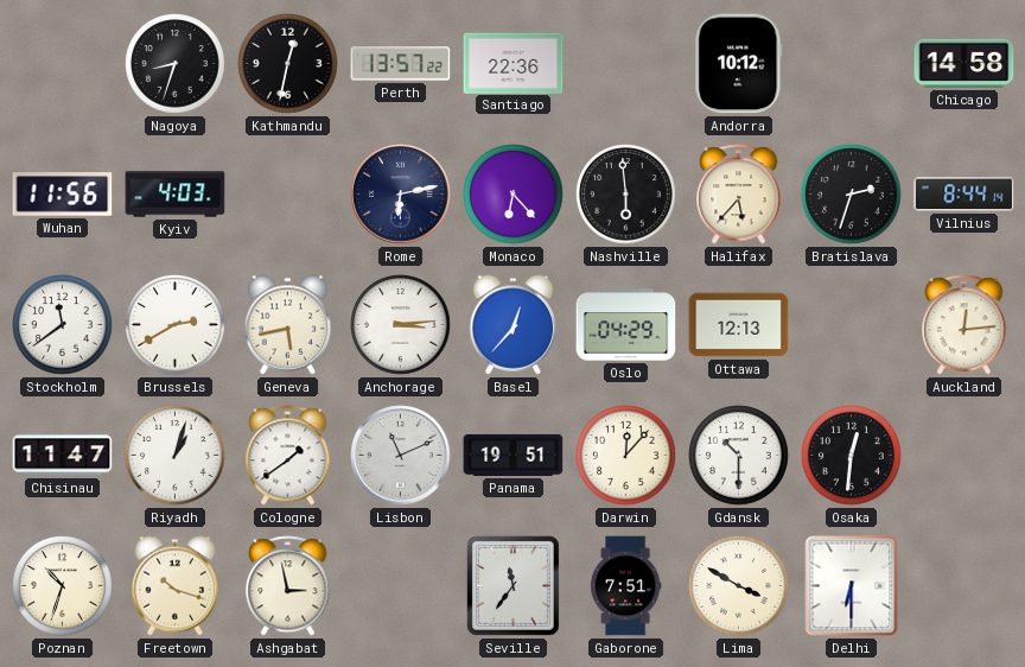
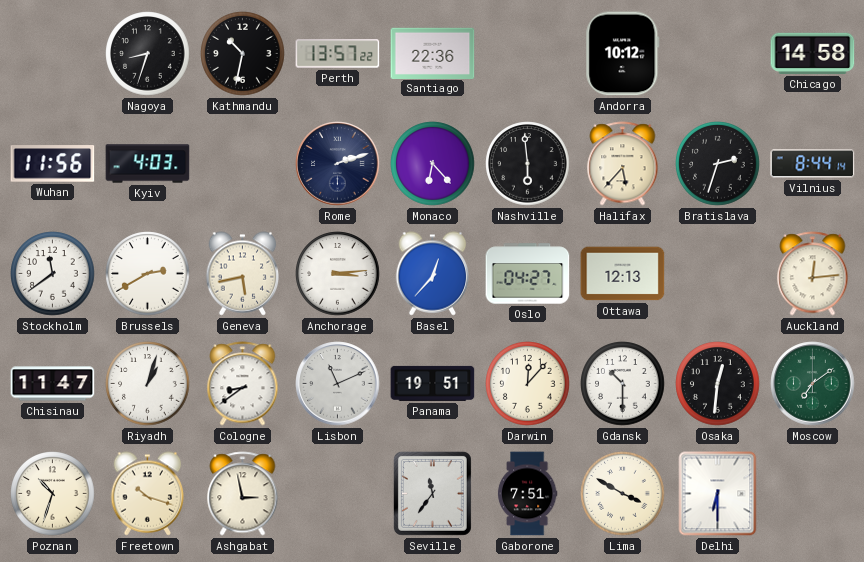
Kathmandu: 12:32 -> 10:32
Rome: 6:13 -> 2:12
Oslo: 04:29 -> 04:27
Cologne: 1:39 -> 8:39
Moscow: none -> 7:09
